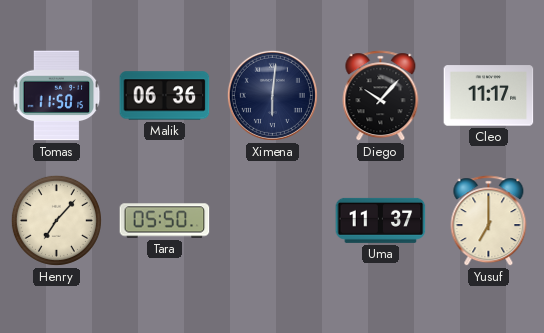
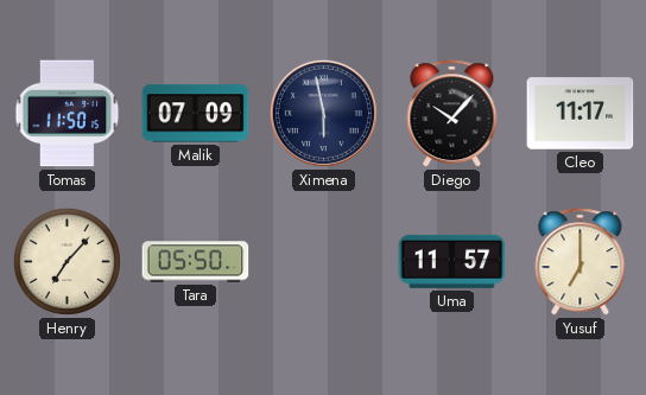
Malik: 06:36 -> 07:09
Ximena: 6:01 -> 5:58
Uma: 11:37 -> 11:57
